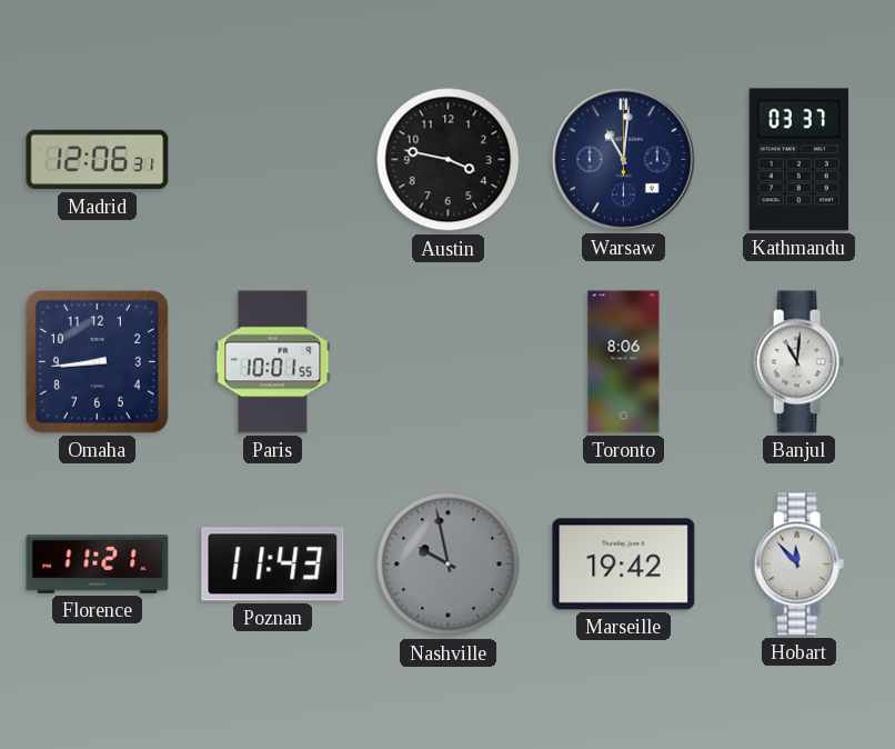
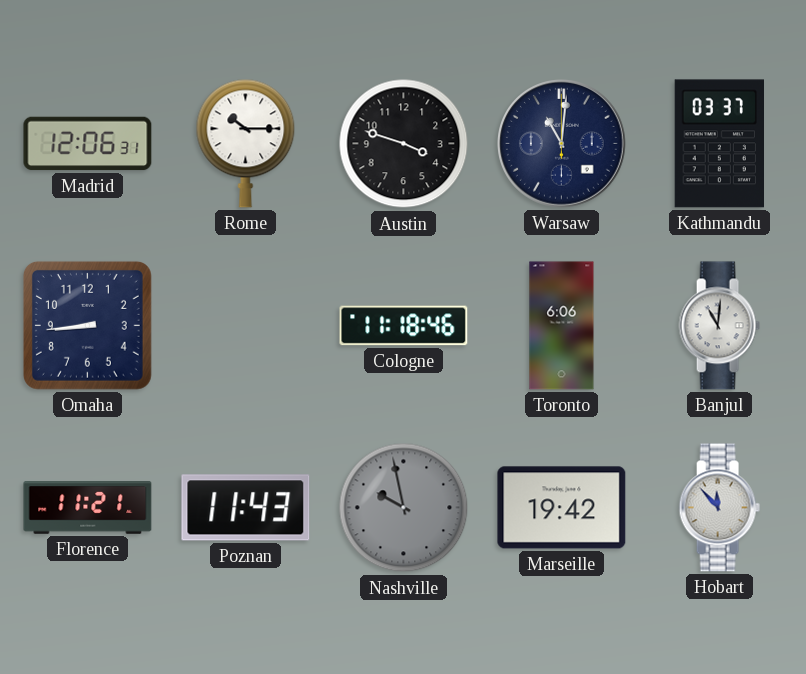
Rome: none -> 10:15
Austin: 3:47 -> 3:48
Paris: 10:01 -> none
Cologne: none -> 11:18
Toronto: 8:06 -> 6:06
